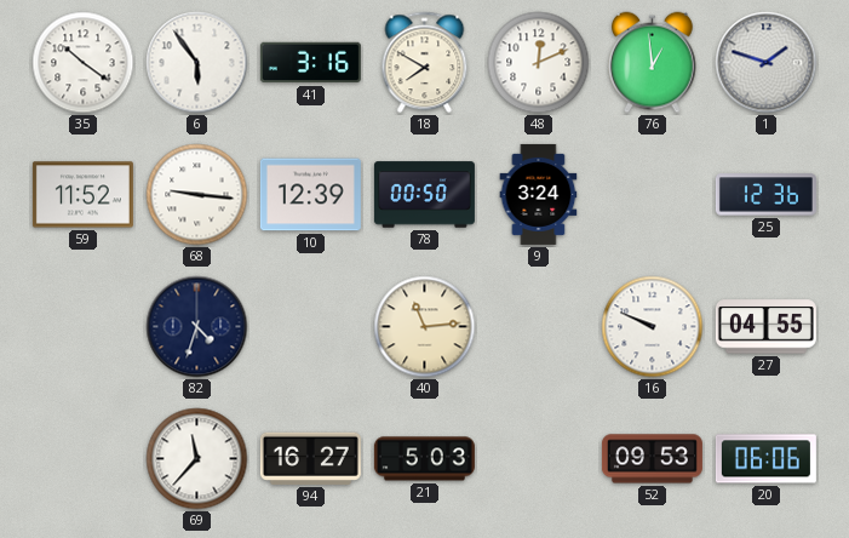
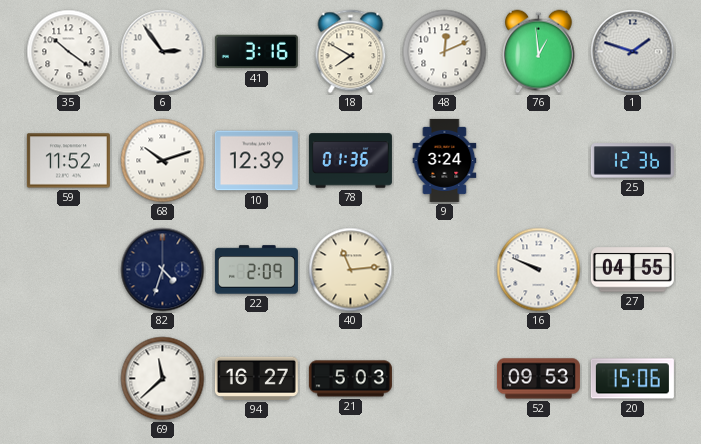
6: 5:54 -> 2:54
68: 9:16 -> 10:12
78: 00:50 -> 01:36
22: none -> 2:09
69: 11:37 -> 11:38
20: 06:06 -> 15:06
